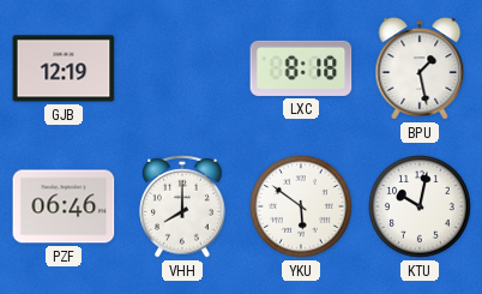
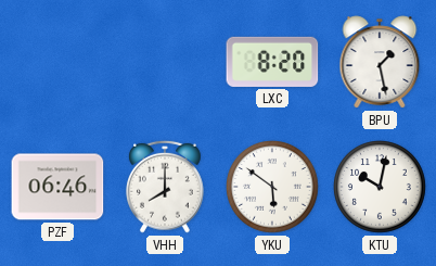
GJB: 12:19 -> none
LXC: 8:18 -> 8:20
